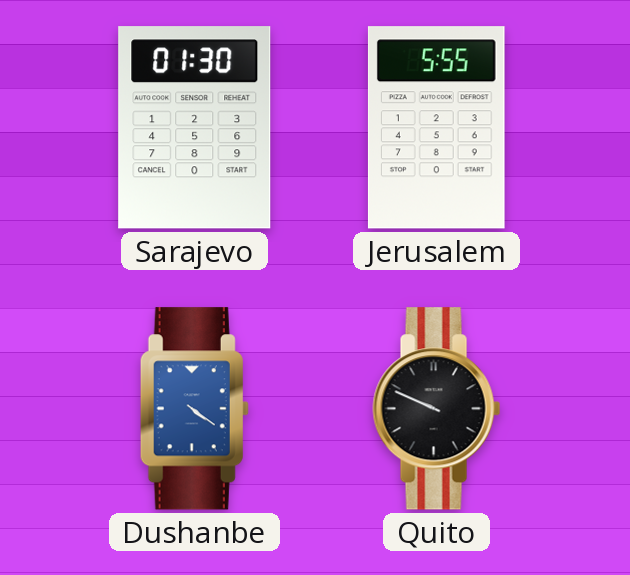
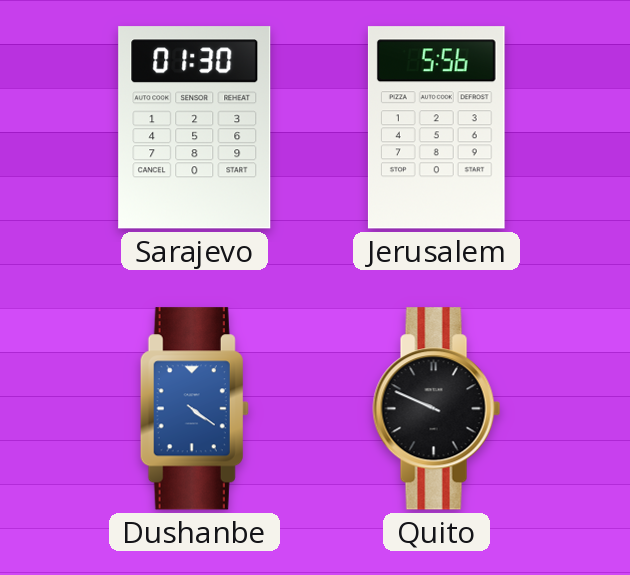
Jerusalem: 5:55 -> 5:56
